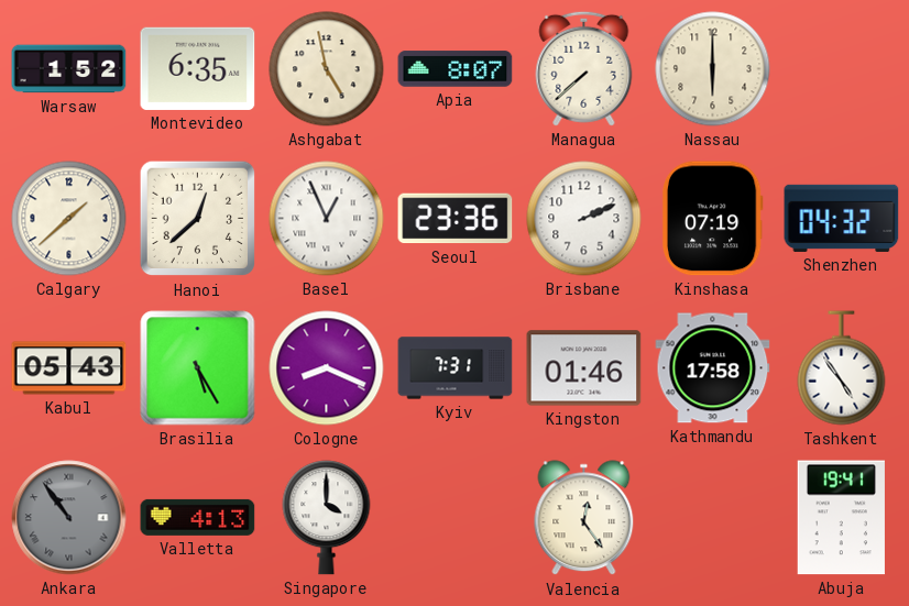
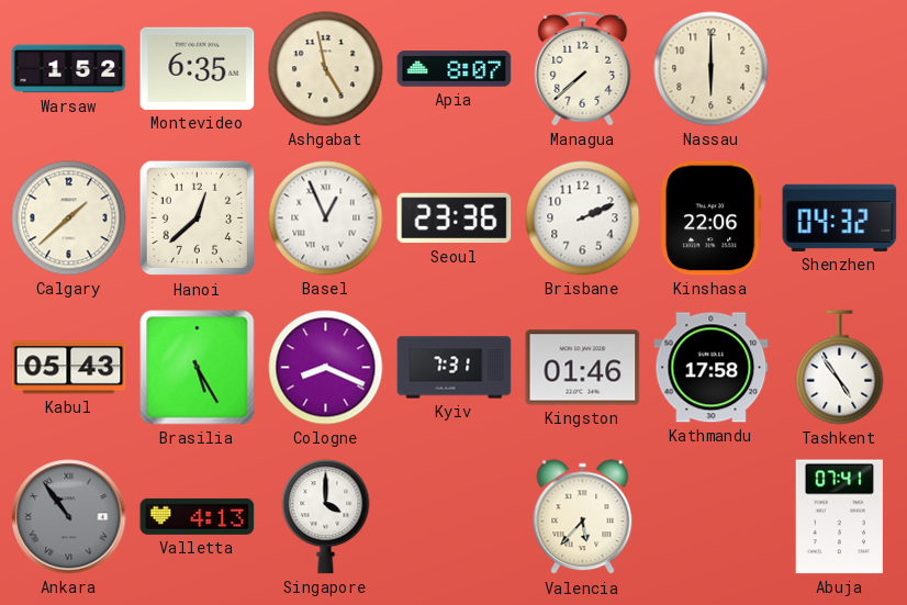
Kinshasa: 07:19 -> 22:06
Valencia: 12:24 -> 5:37
Abuja: 19:41 -> 07:41
